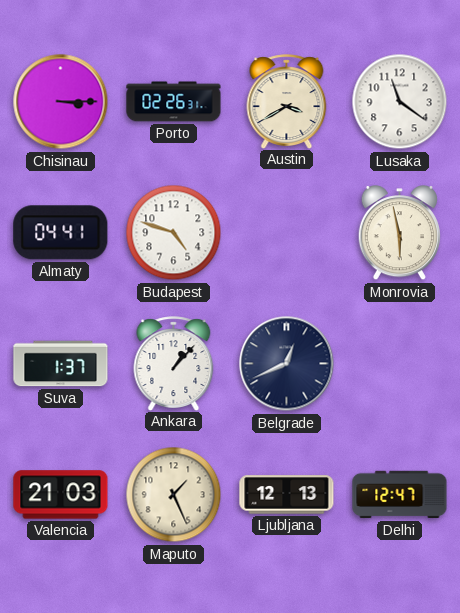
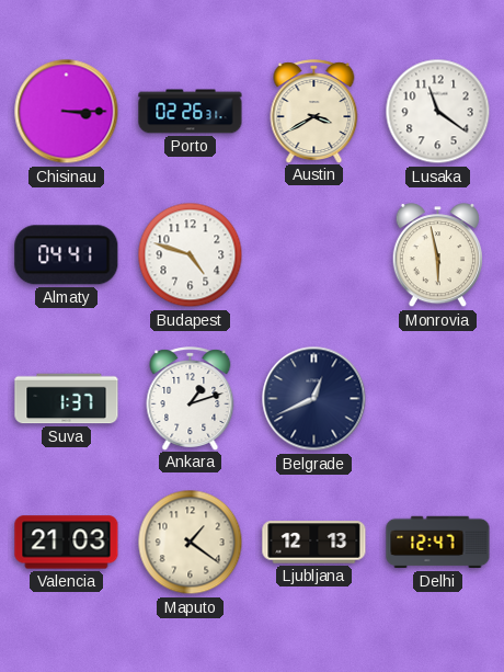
Ankara: 1:07 -> 1:12
Maputo: 1:26 -> 1:21
